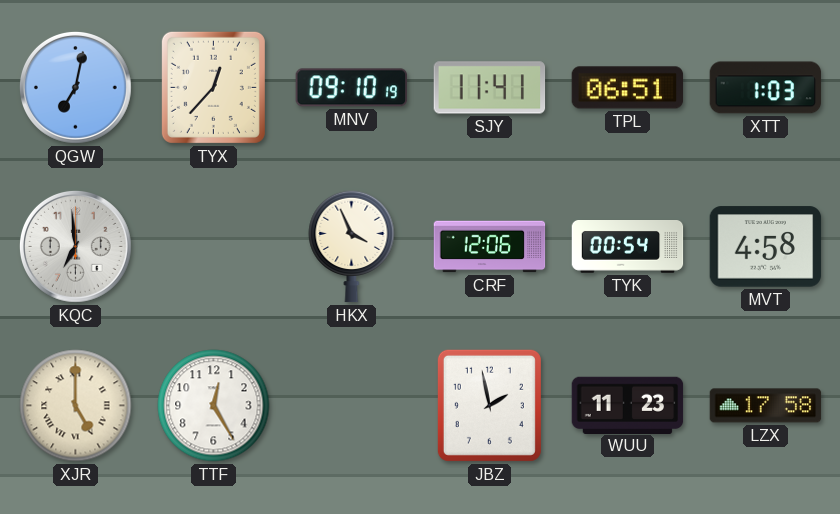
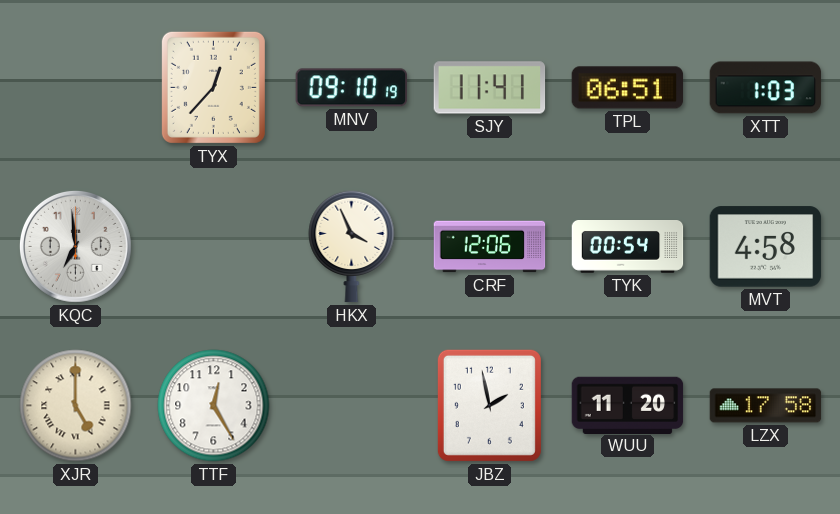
QGW: 7:02 -> none
WUU: 11:23 -> 11:20
